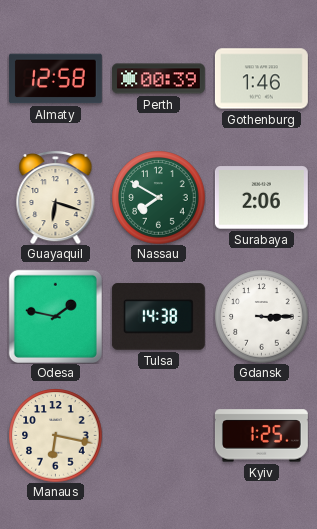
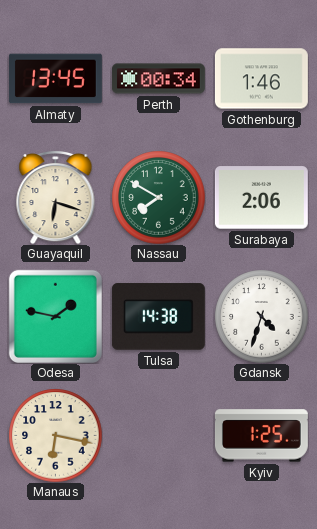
Almaty: 12:58 -> 13:45
Perth: 00:39 -> 00:34
Gdansk: 3:15 -> 4:33
